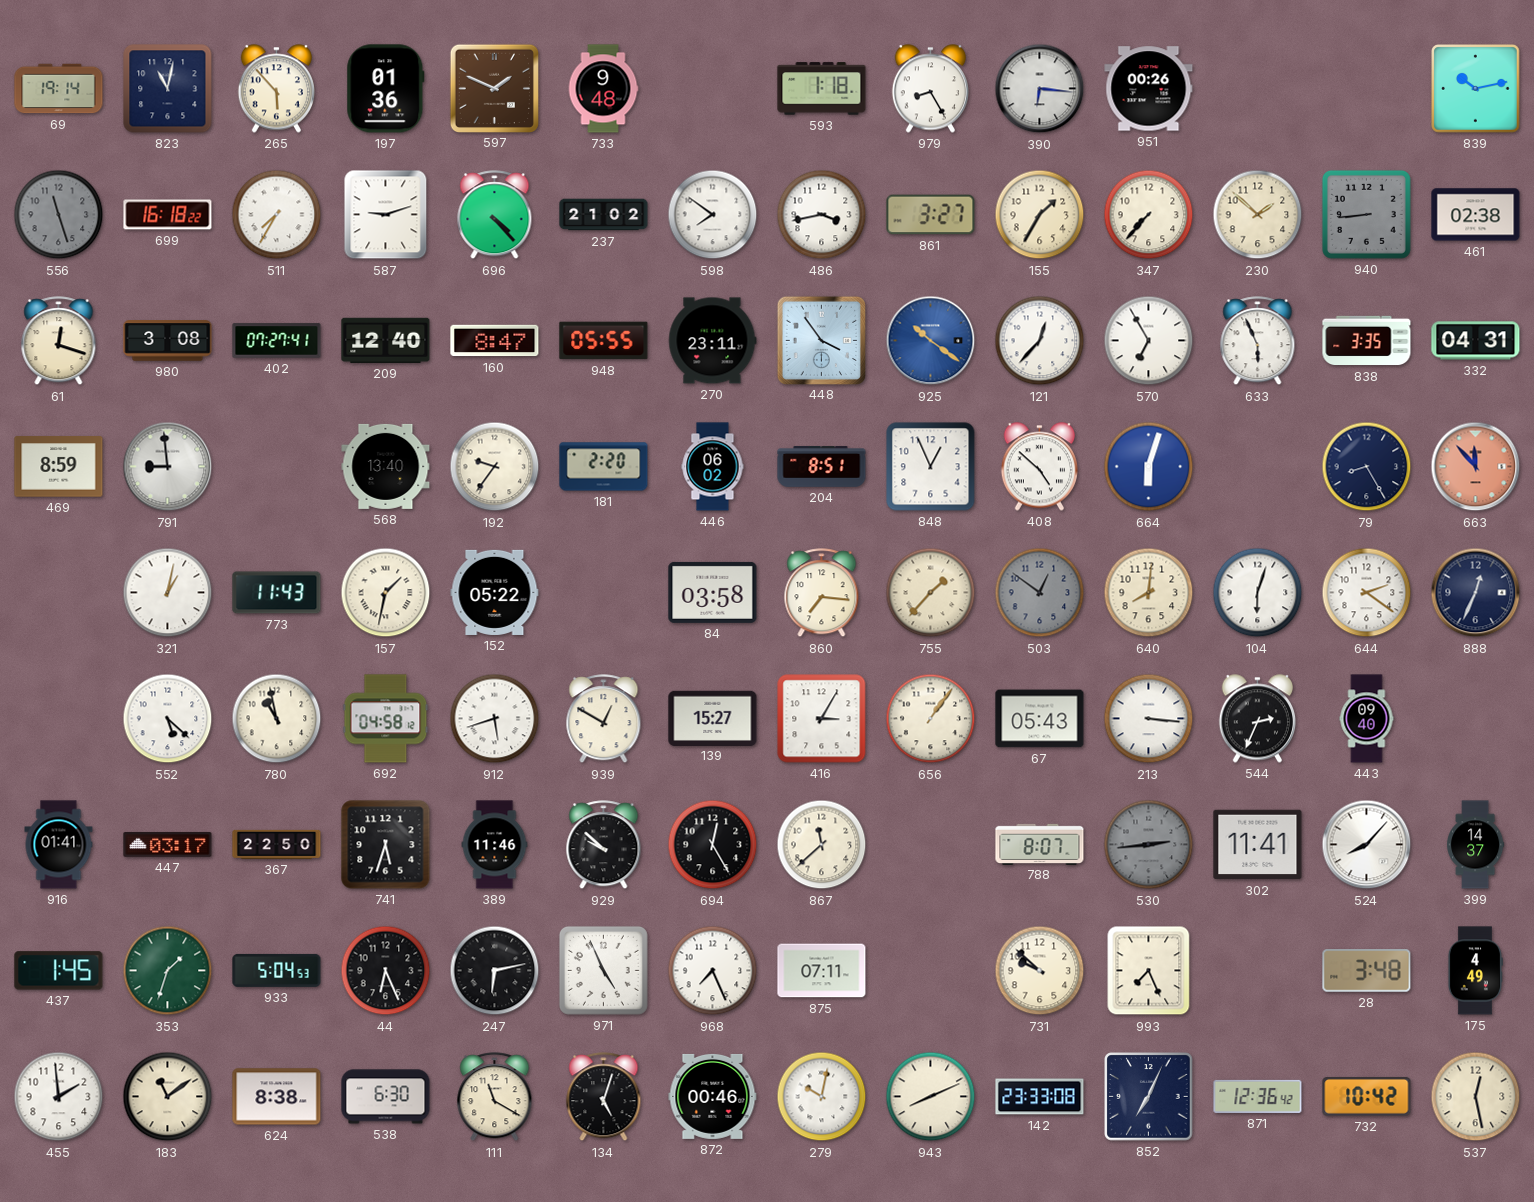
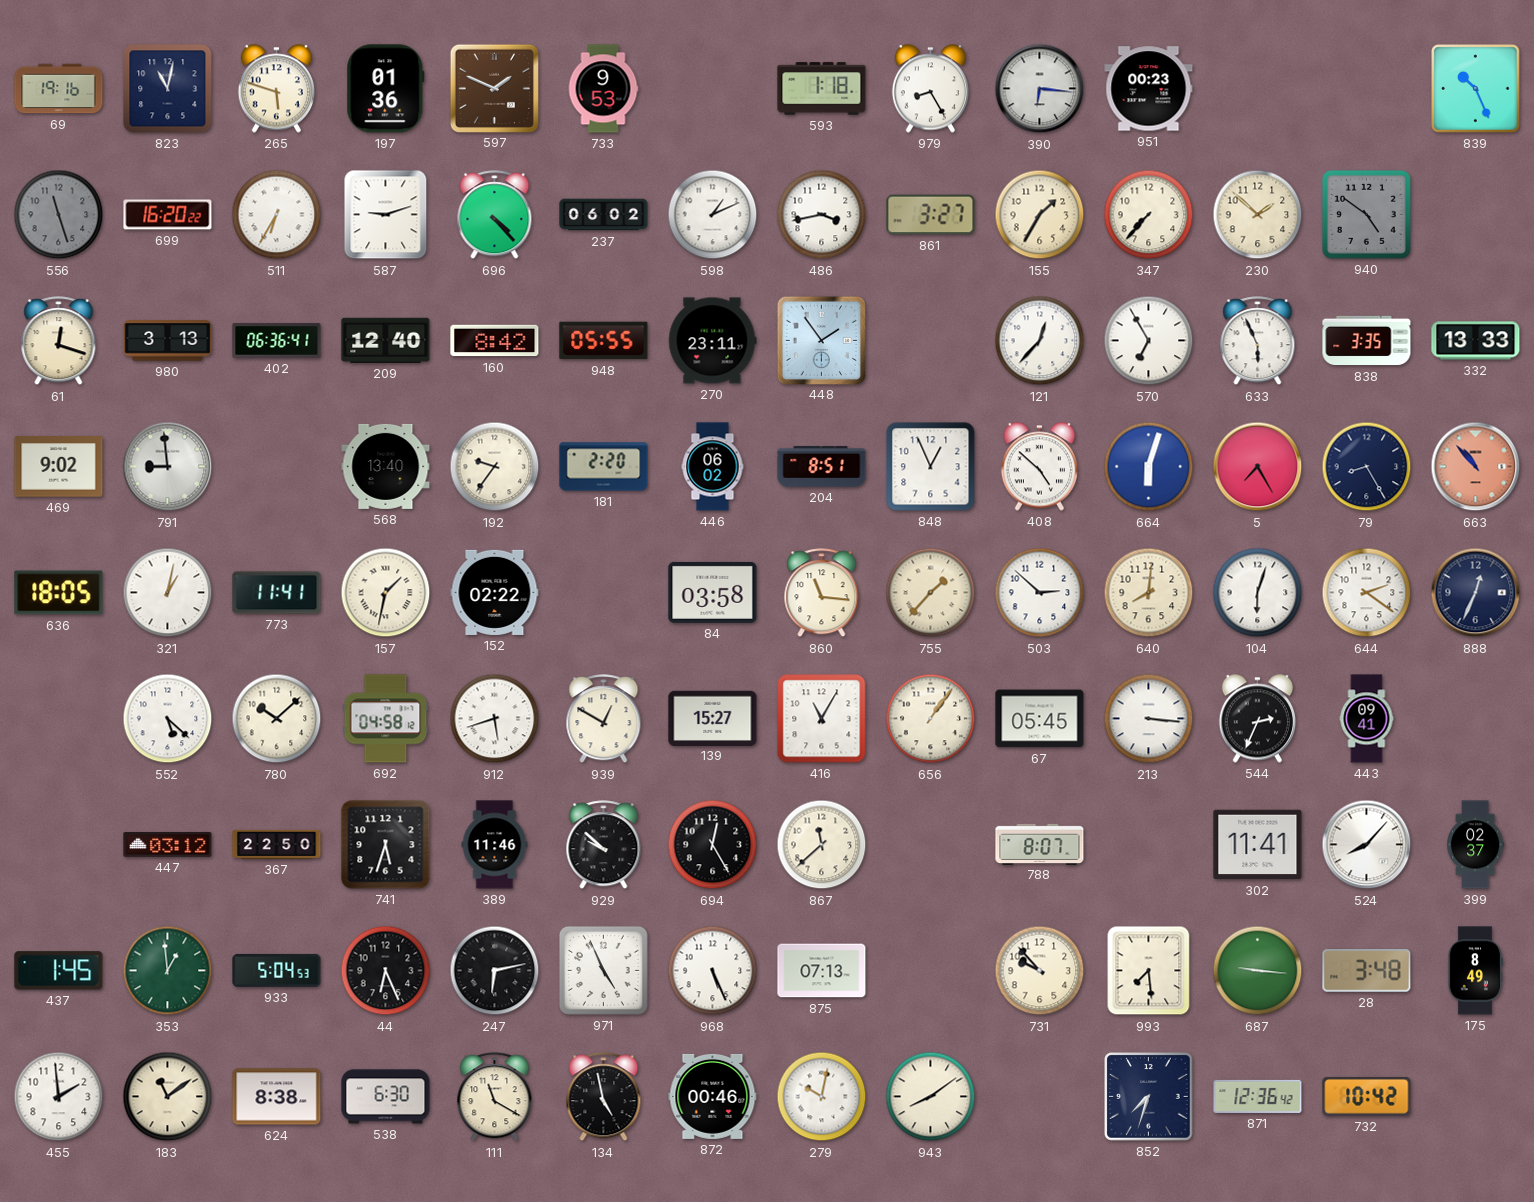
69: 19:14 -> 19:16
265: 5:53 -> 5:48
733: 9:48 -> 9:53
951: 00:26 -> 00:23
839: 10:13 -> 10:26
699: 16:18 -> 16:20
511: 7:35 -> 6:35
237: 21:02 -> 06:02
598: 7:51 -> 1:11
940: 8:44 -> 4:51
461: 02:38 -> none
980: 3:08 -> 3:13
402: 07:27 -> 06:36
160: 8:47 -> 8:42
448: 3:54 -> 1:54
925: 10:21 -> none
332: 04:31 -> 13:33
469: 8:59 -> 9:02
5: none -> 7:25
663: 11:53 -> 10:53
636: none -> 18:05
773: 11:43 -> 11:41
152: 05:22 -> 02:22
860: 7:16 -> 11:16
503: 12:51 -> 2:52
503 dial: grey -> white
780: 10:58 -> 10:08
416: 3:05 -> 11:05
67: 05:43 -> 05:45
443: 09:40 -> 09:41
916: 01:41 -> none
447: 03:17 -> 03:12
530: 2:44 -> none
399: 14:37 -> 02:37
353: 1:33 -> 12:59
968: 7:26 -> 5:26
875: 07:11 -> 07:13
731: 9:52 -> 9:53
993: 7:26 -> 7:29
687: none -> 9:16
175: 4:49 -> 8:49
134: 5:03 -> 4:58
943: 8:11 -> 8:09
142: 23:33 -> none
852: 7:04 -> 7:33
537: 12:28 -> none
